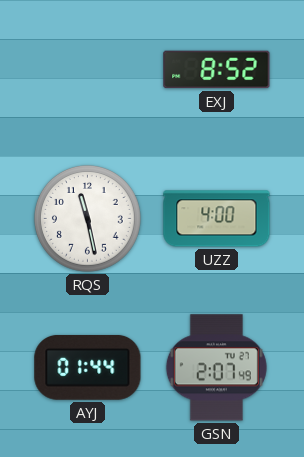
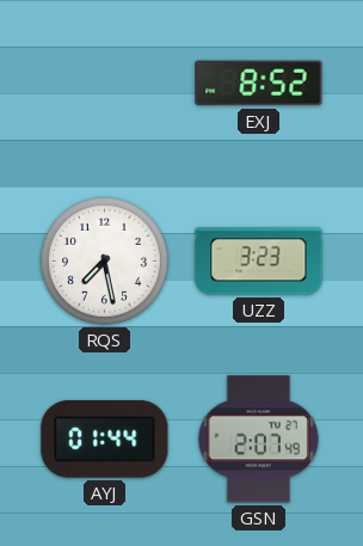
RQS: 11:28 -> 7:28
UZZ: 4:00 -> 3:23
